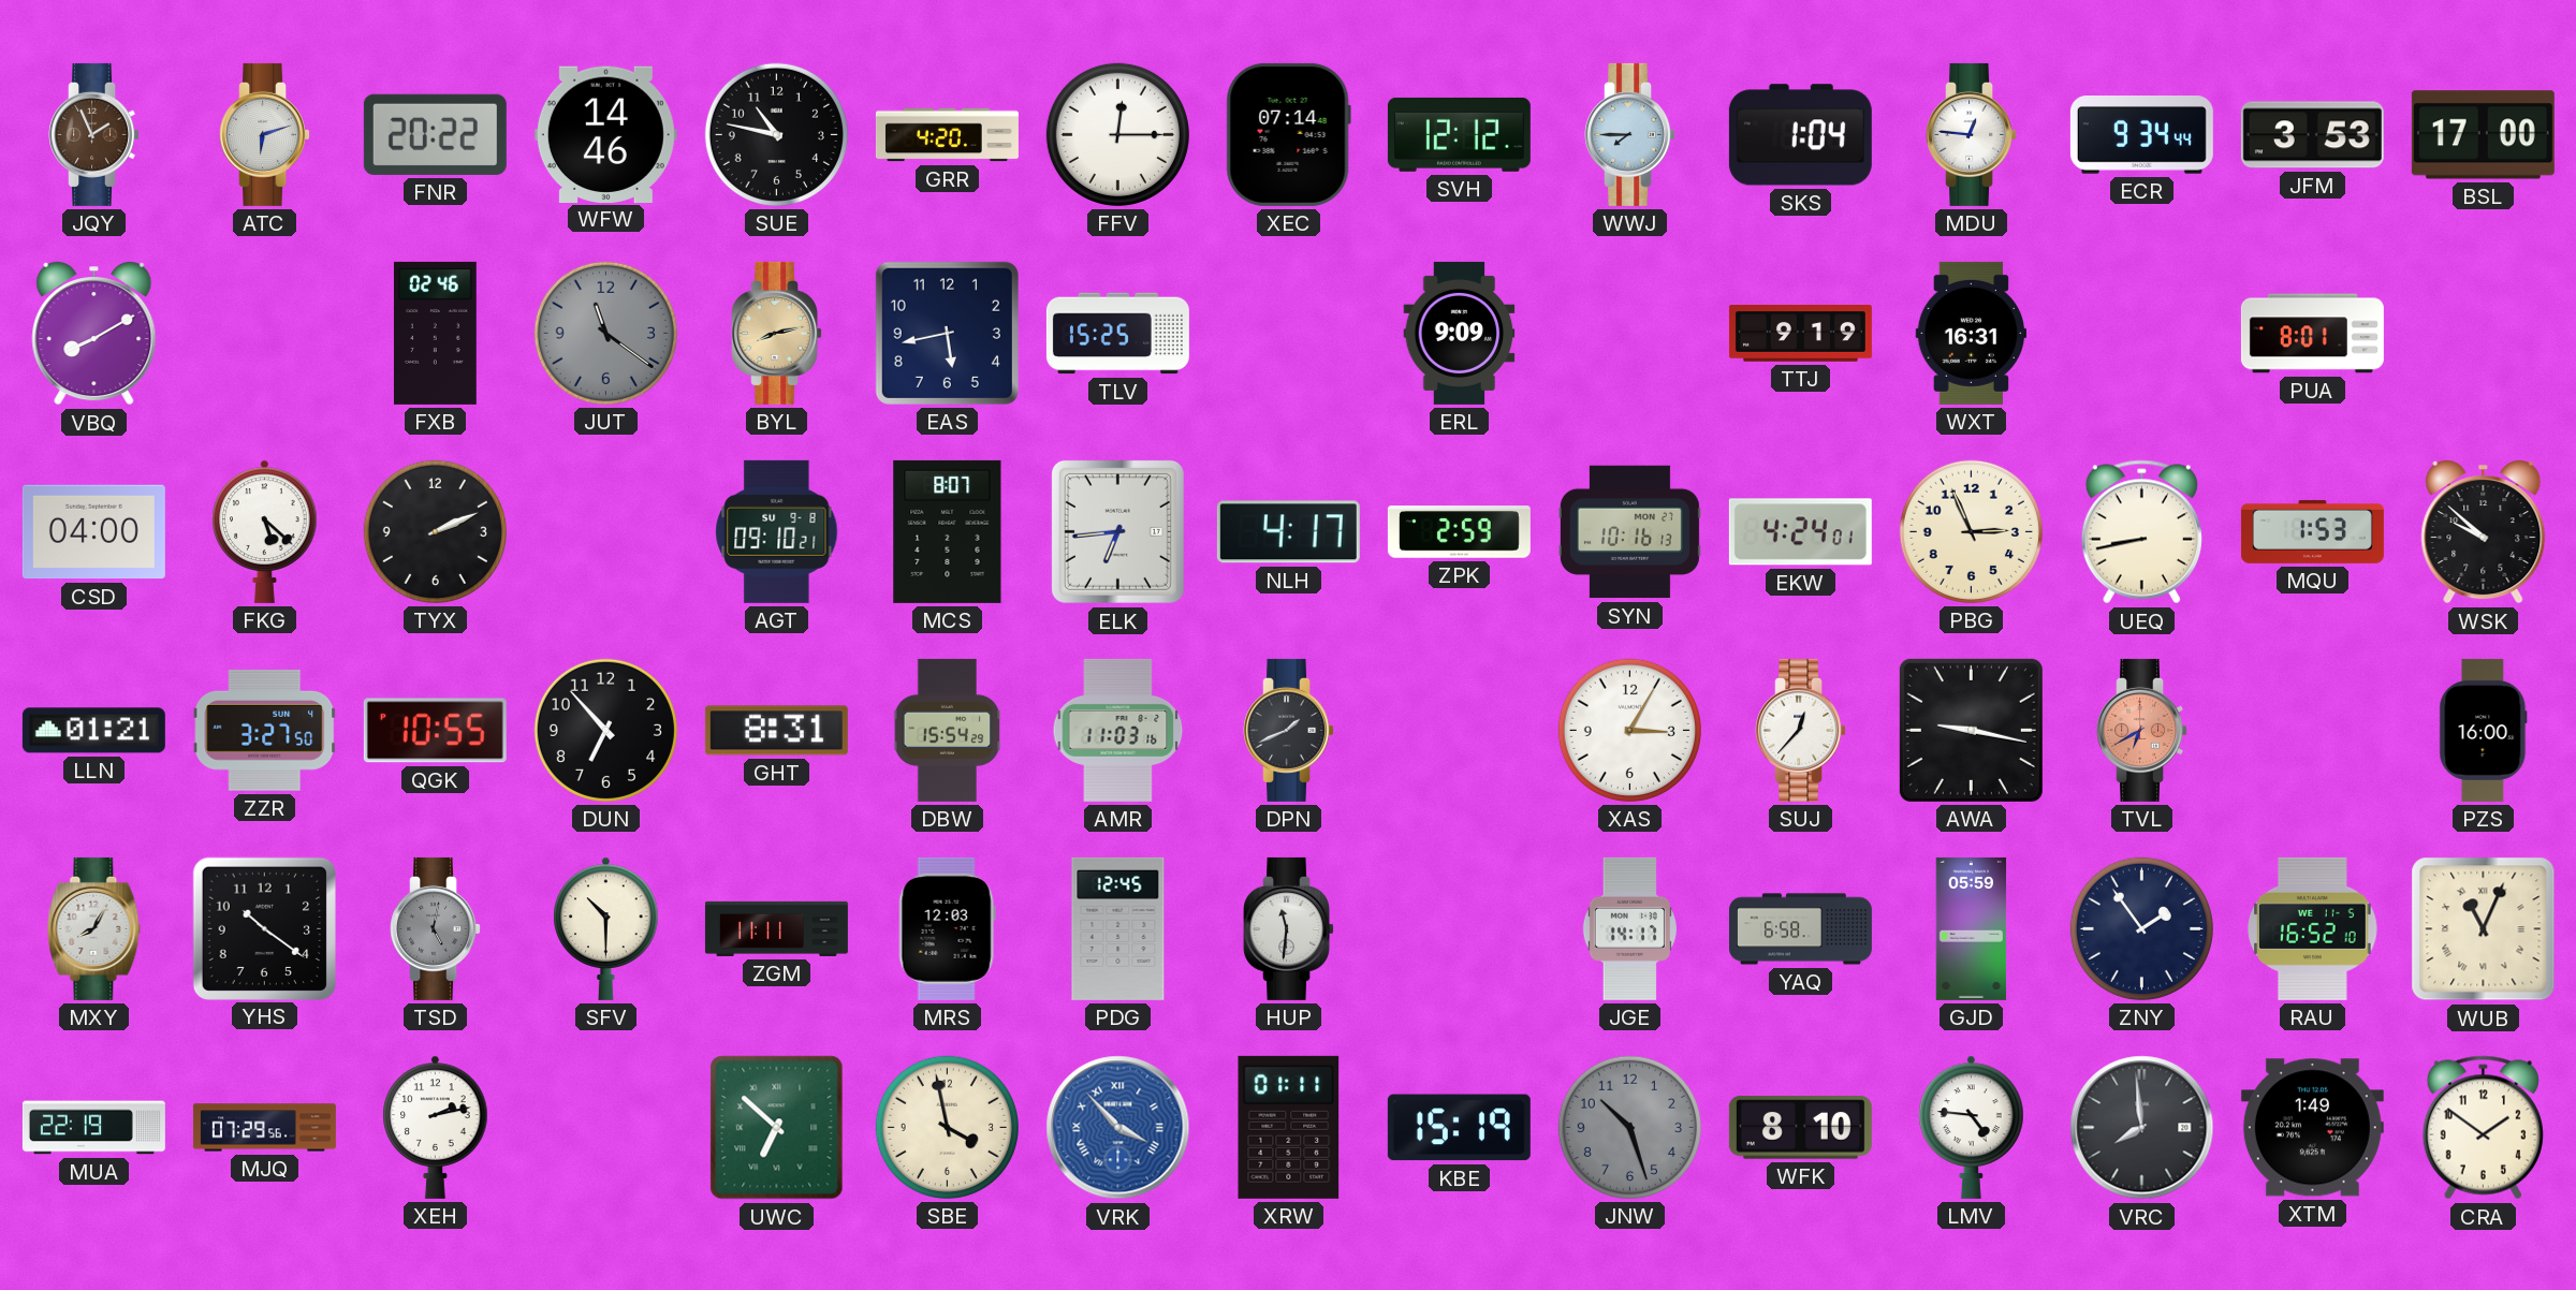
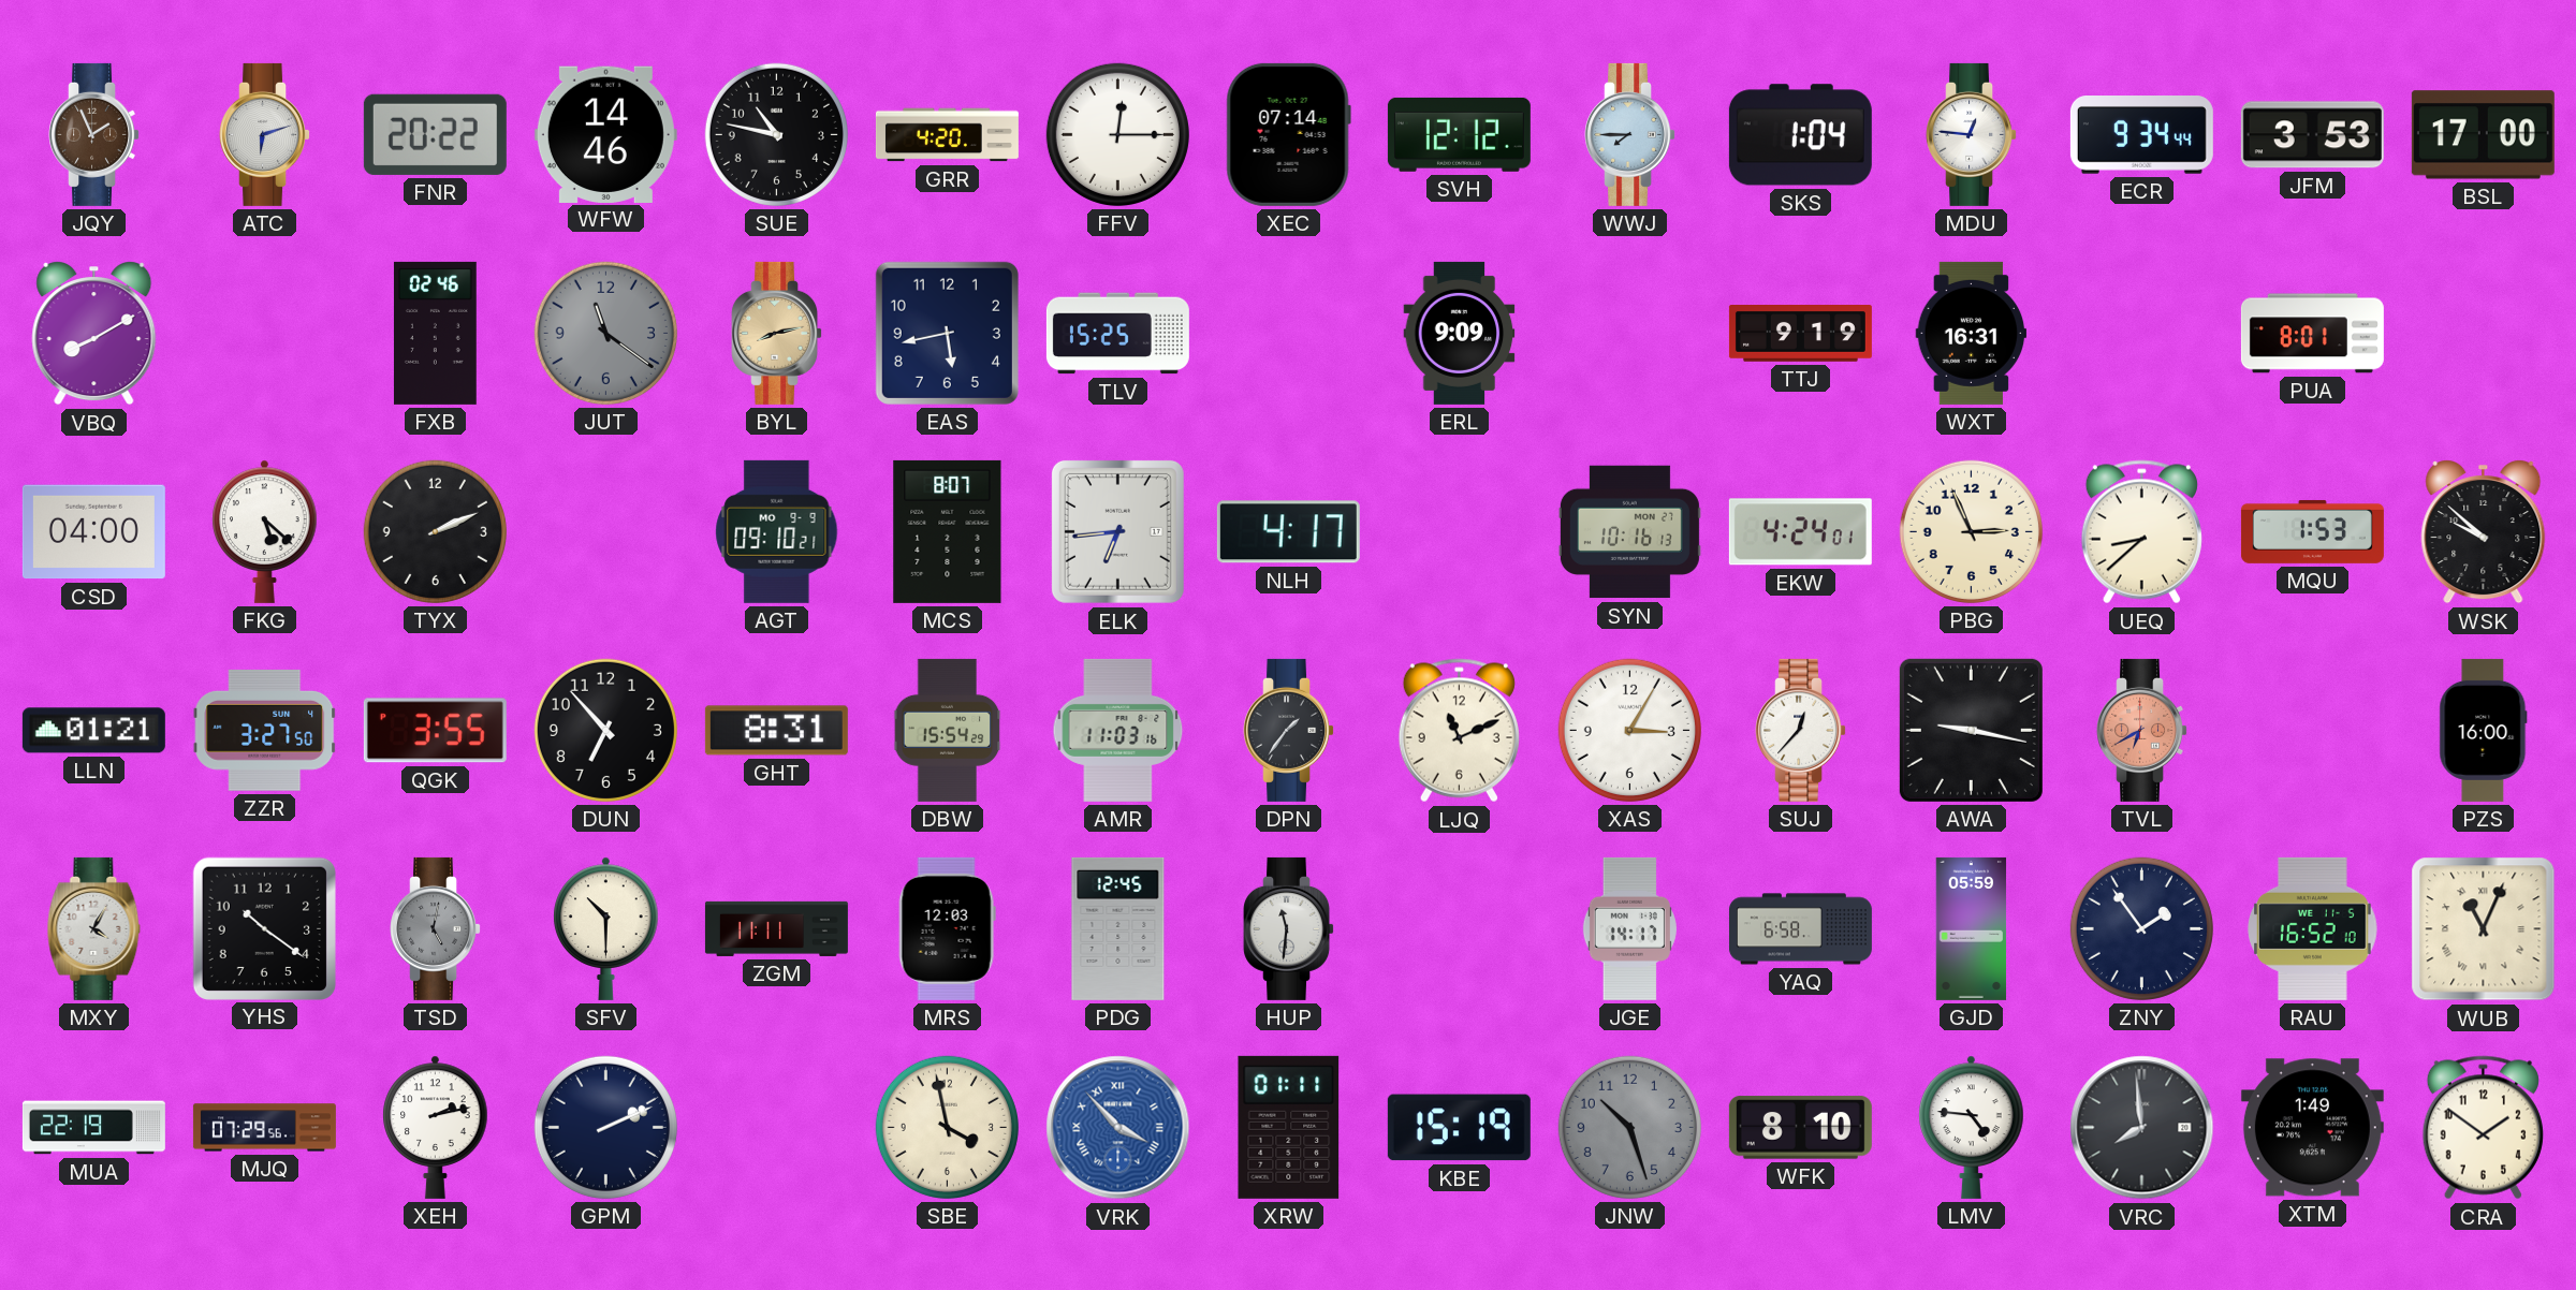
AGT date: SU 9-8 -> MO 9-9
ZPK: 2:59 -> none
UEQ: 8:43 -> 8:38
QGK: 10:55 -> 3:55
DPN: 1:41 -> 1:36
LJQ: none -> 11:11
MXY: 8:05 -> 4:05
GPM: none -> 2:11
UWC: 6:52 -> none
